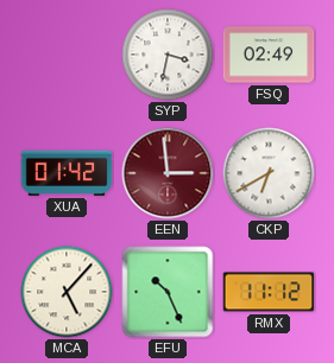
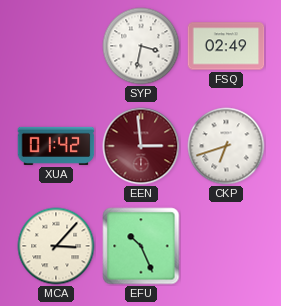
CKP: 6:40 -> 6:42
MCA: 5:07 -> 3:07
RMX: 11:12 -> none
